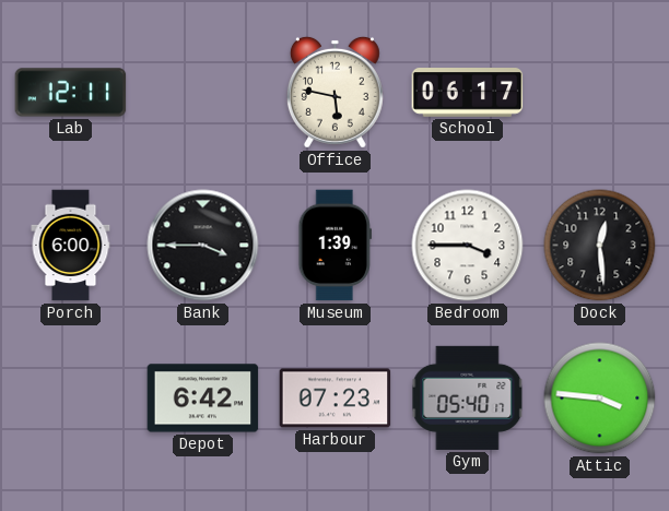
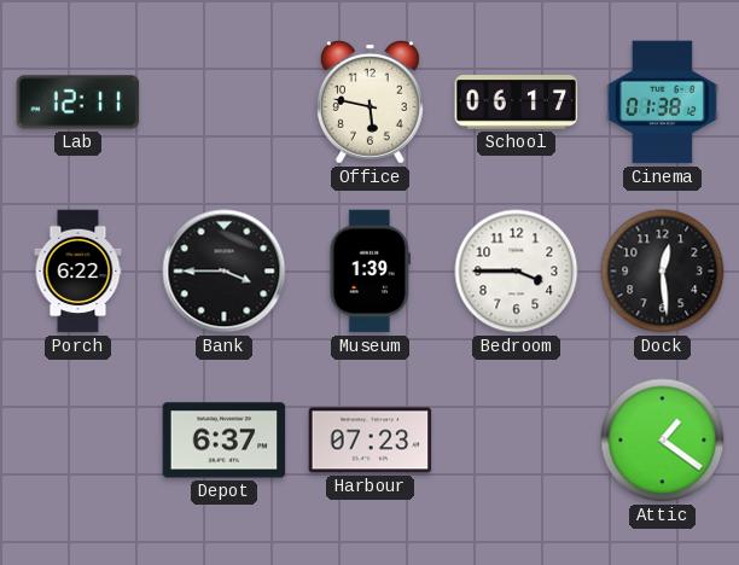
Cinema: none -> 01:38
Porch: 6:00 -> 6:22
Depot: 6:42 -> 6:37
Gym: 05:40 -> none
Attic: 3:46 -> 1:21
